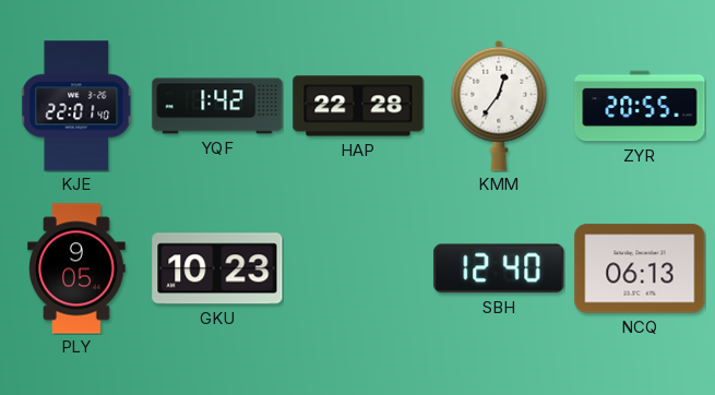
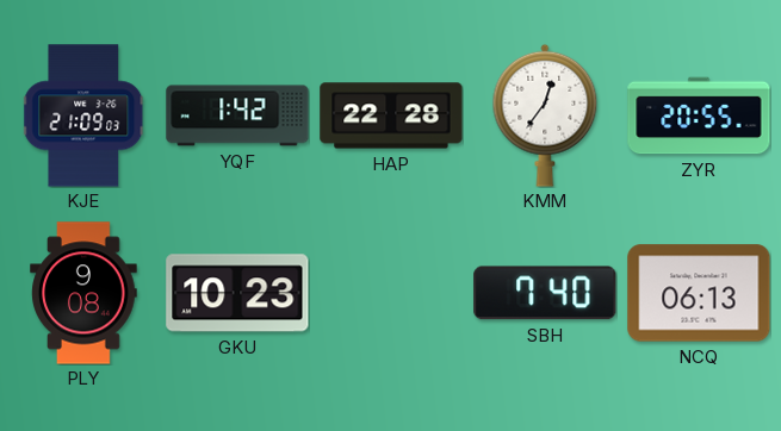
KJE: 22:01 -> 21:09
PLY: 9:05 -> 9:08
SBH: 12:40 -> 7:40
